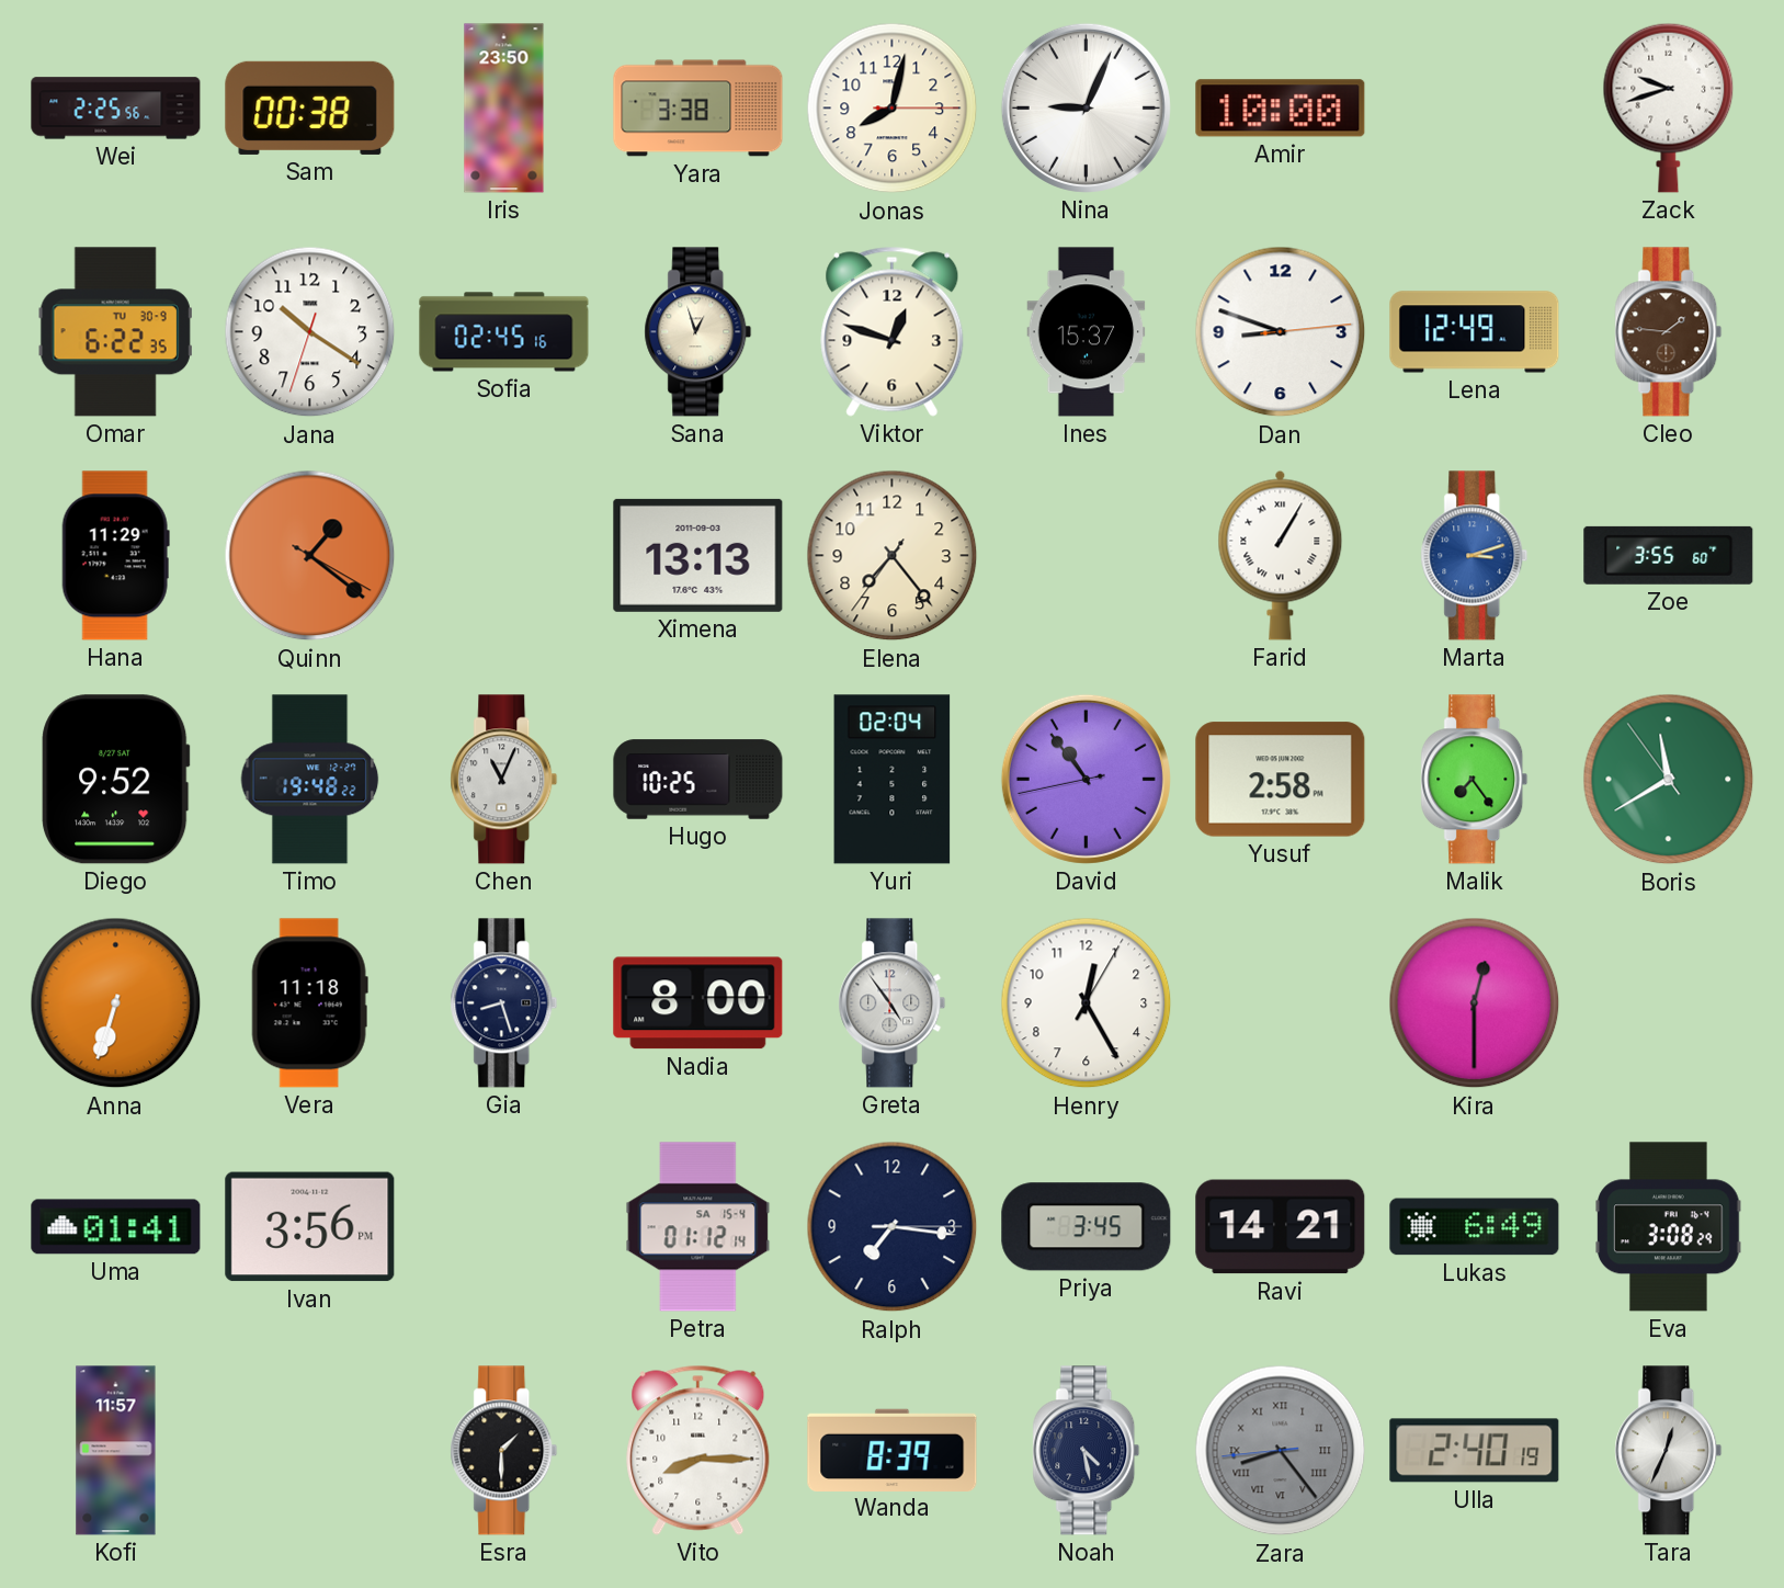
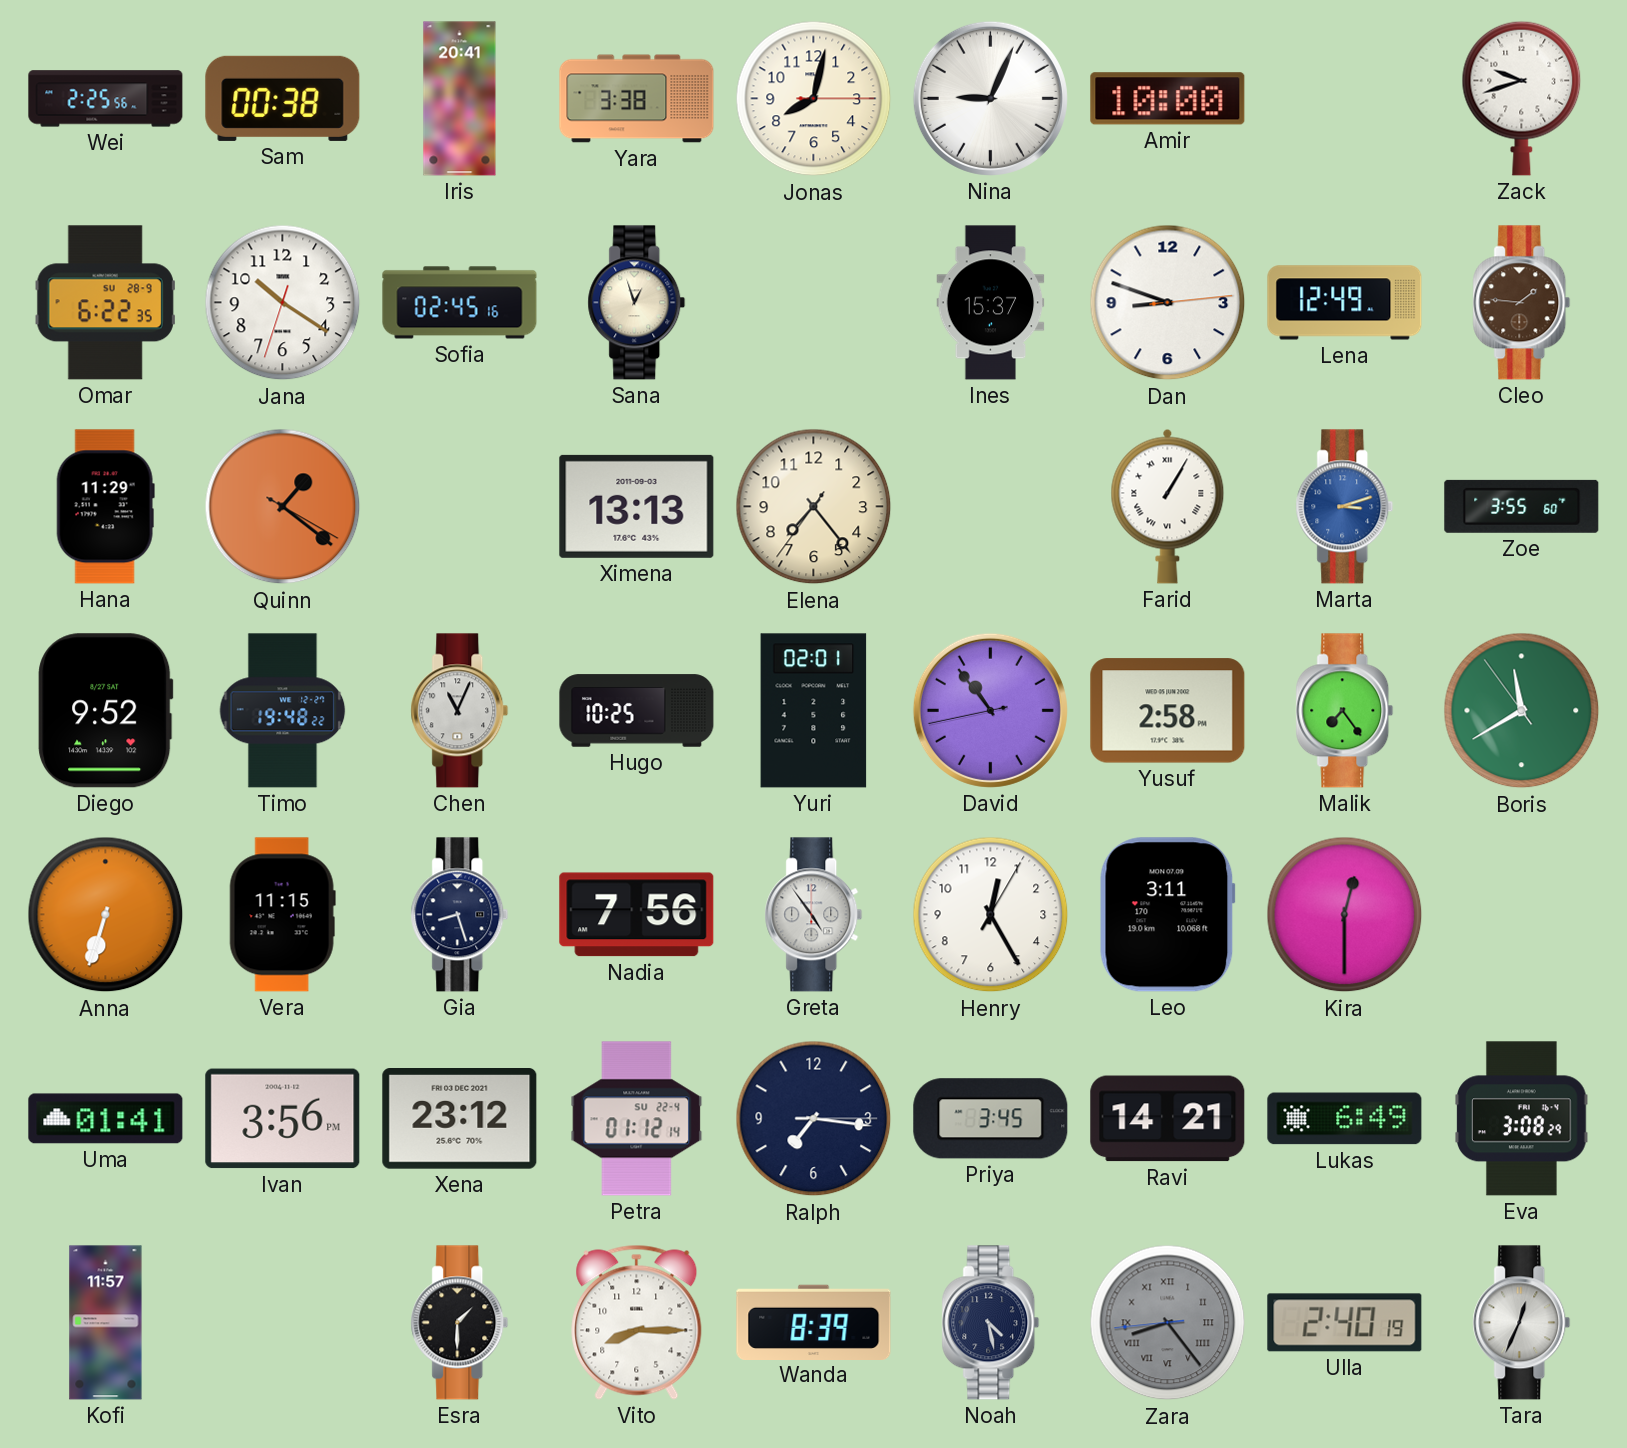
Iris: 23:50 -> 20:41
Omar date: TU 30-9 -> SU 28-9
Viktor: 12:48 -> none
Yuri: 02:04 -> 02:01
Vera: 11:18 -> 11:15
Nadia: 8:00 -> 7:56
Leo: none -> 3:11
Xena: none -> 23:12
Petra date: SA 15-4 -> SU 22-4
